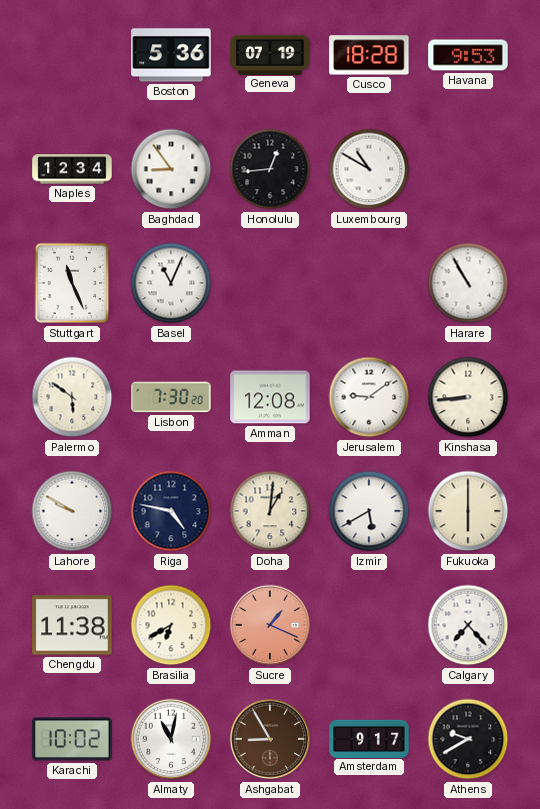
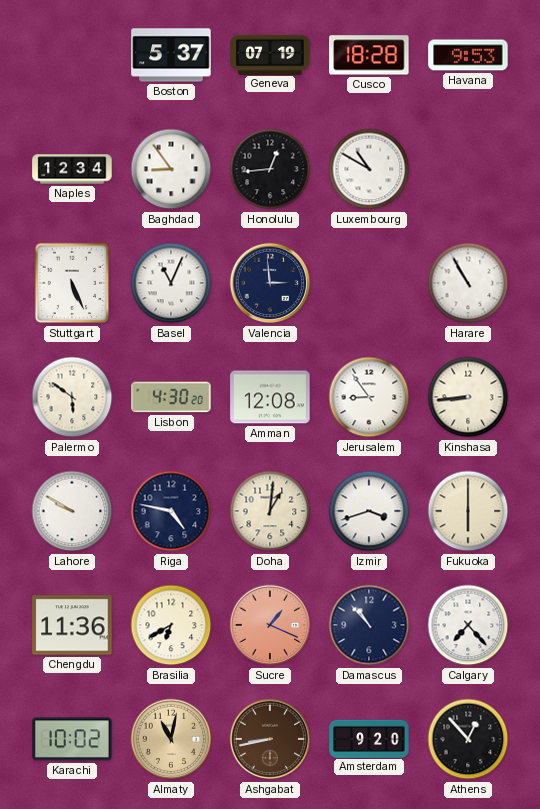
Boston: 5:36 -> 5:37
Stuttgart: 11:26 -> 5:26
Valencia: none -> 2:59
Lisbon: 7:30 -> 4:30
Jerusalem: 9:09 -> 8:54
Izmir: 5:40 -> 3:42
Chengdu: 11:38 -> 11:36
Damascus: none -> 10:53
Almaty dial: white -> champagne
Ashgabat: 8:55 -> 8:43
Amsterdam: 9:17 -> 9:20
Athens: 9:40 -> 12:53
